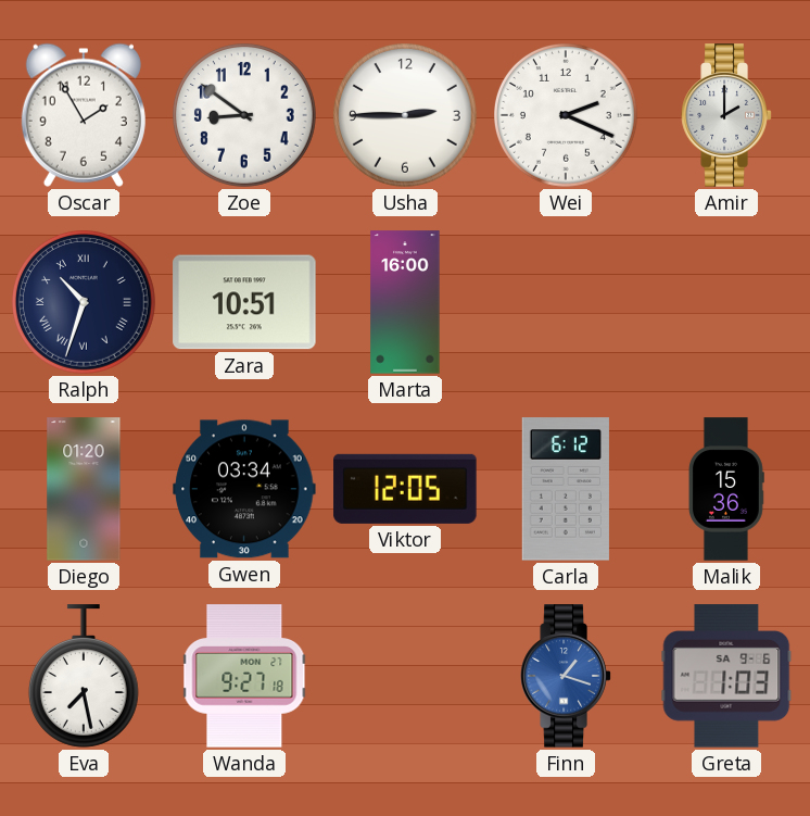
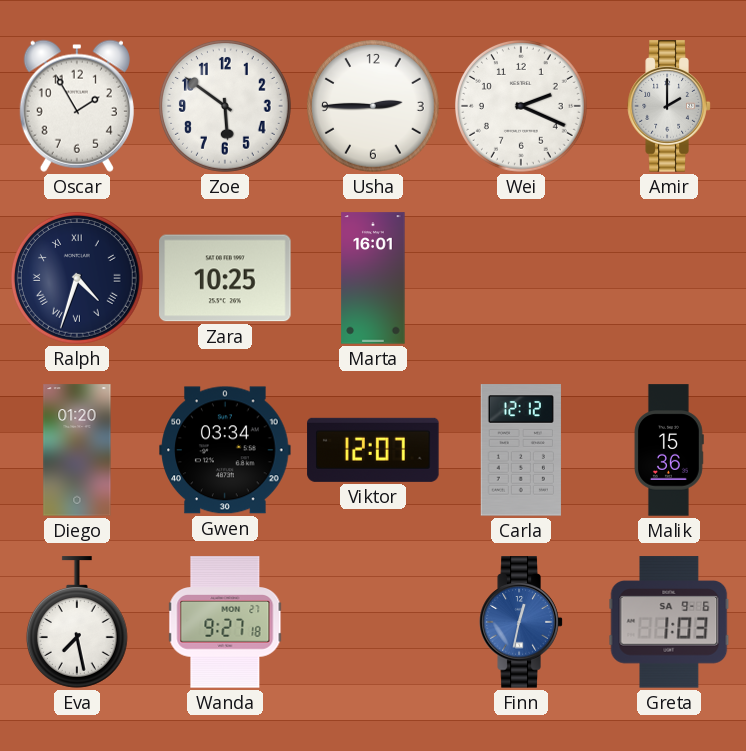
Zoe: 8:51 -> 5:51
Ralph: 10:33 -> 4:33
Zara: 10:51 -> 10:25
Marta: 16:00 -> 16:01
Viktor: 12:05 -> 12:07
Carla: 6:12 -> 12:12
Finn: 1:18 -> 12:32
